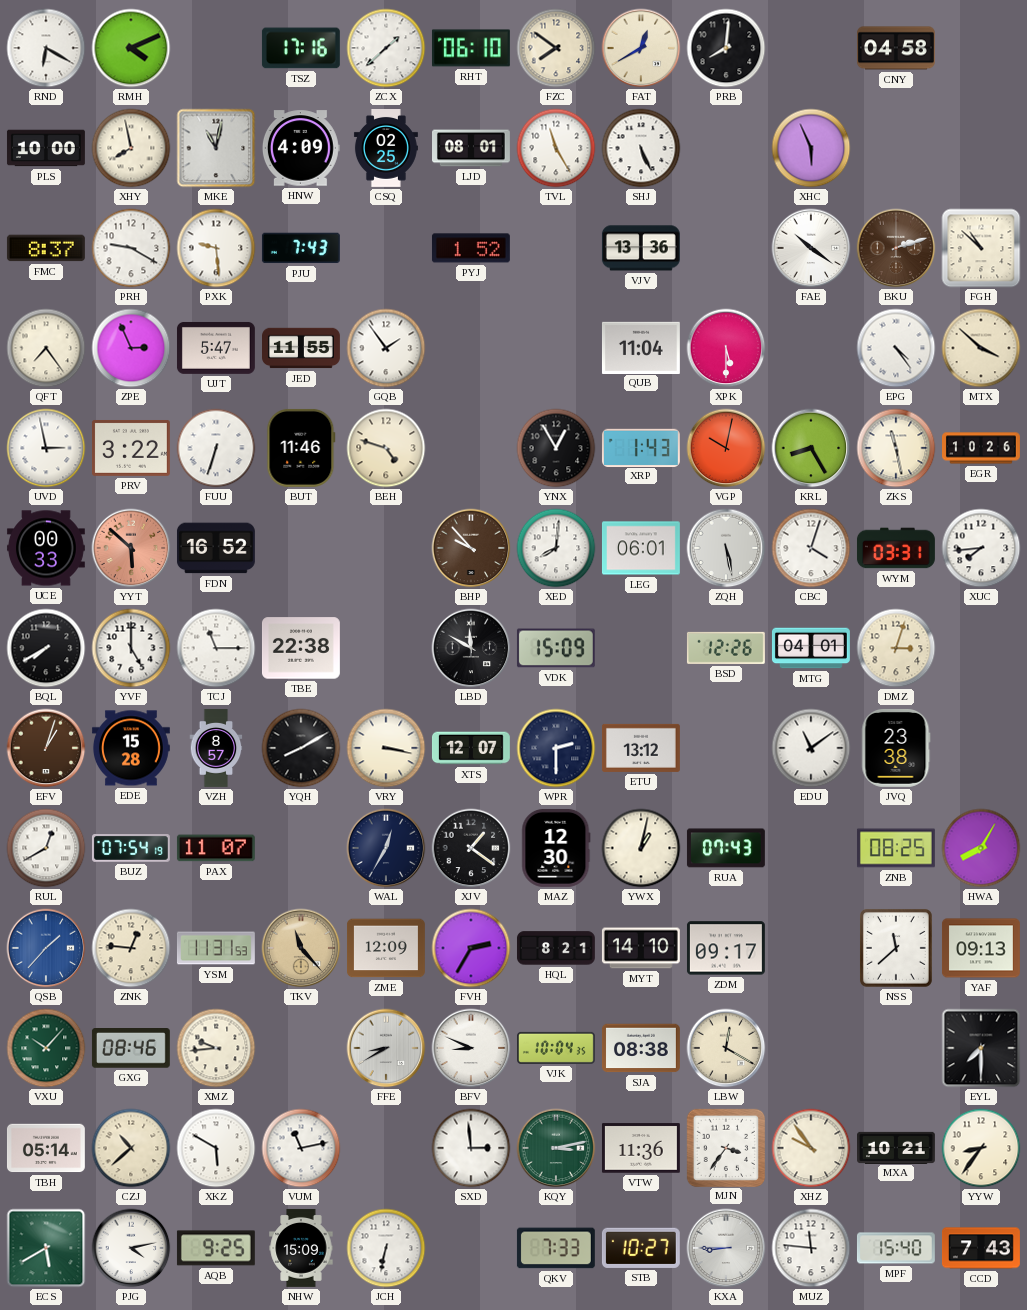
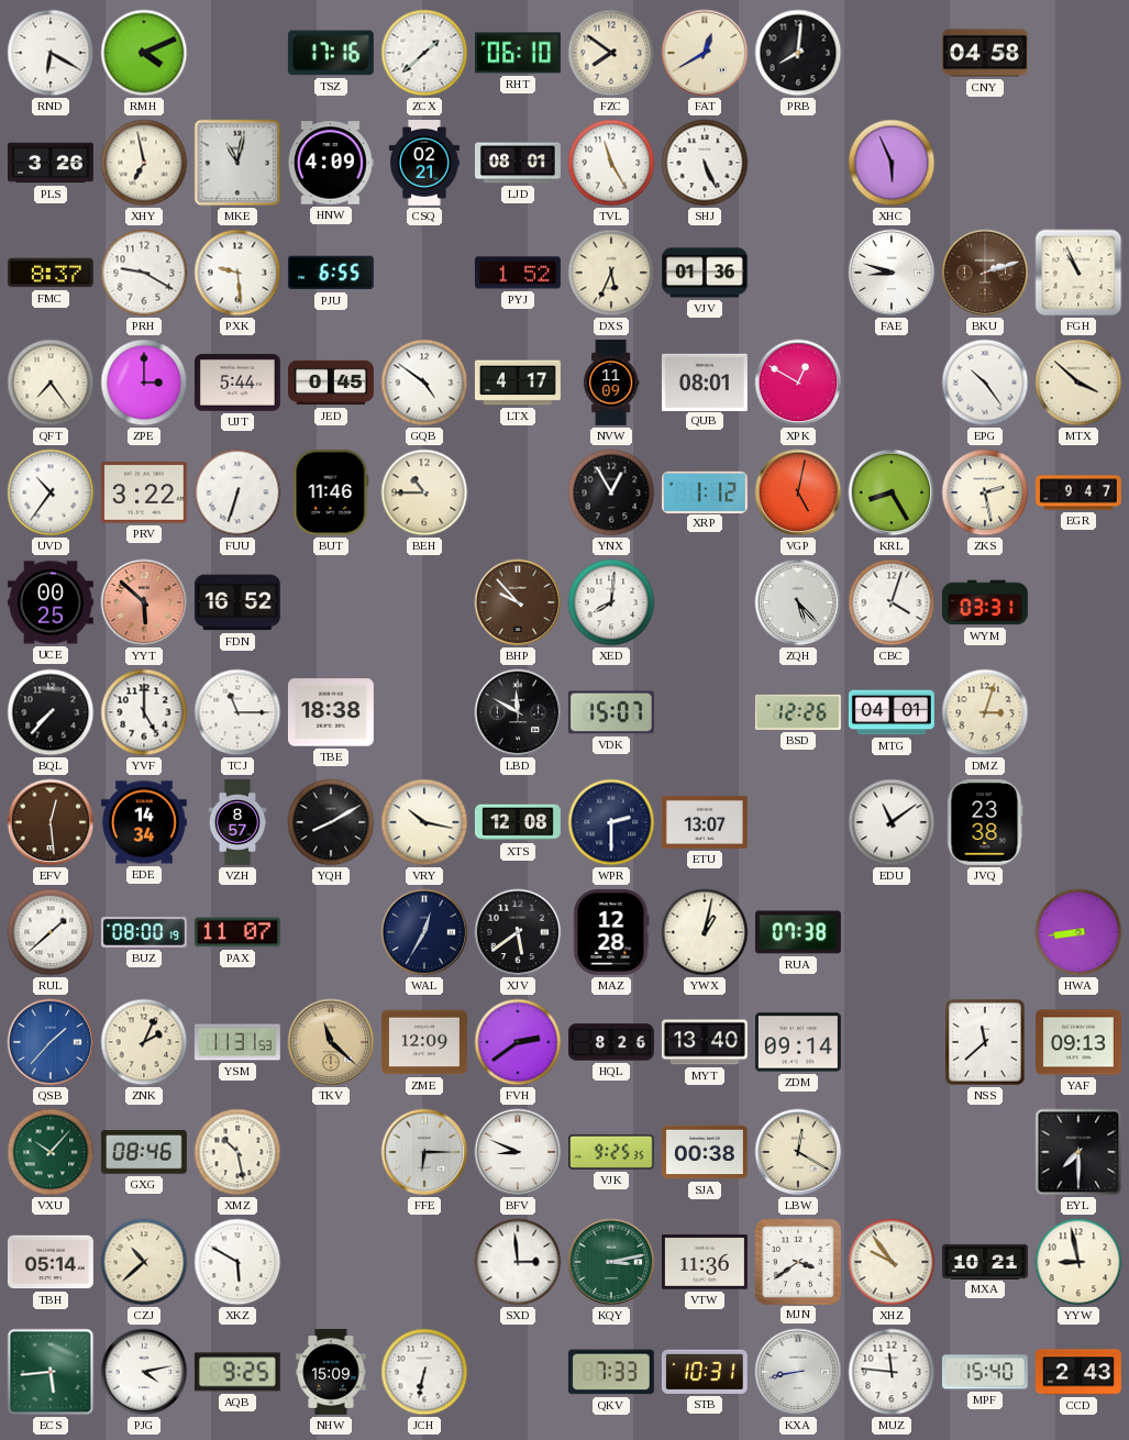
PLS: 10:00 -> 3:26
XHY: 7:58 -> 6:58
CSQ: 02:25 -> 02:21
PJU: 7:43 -> 6:55
DXS: none -> 5:34
VJV: 13:36 -> 01:36
FAE: 10:21 -> 8:48
FGH: 10:52 -> 10:56
ZPE: 2:56 -> 3:00
UJT: 5:47 -> 5:44
JED: 11:55 -> 0:45
GQB: 1:54 -> 4:51
LTX: none -> 4:17
NVW: none -> 11:09
QUB: 11:04 -> 08:01
XPK: 5:30 -> 12:50
EPG: 4:24 -> 10:24
UVD: 2:58 -> 10:36
BEH: 4:48 -> 10:45
XRP: 1:43 -> 1:12
VGP: 10:02 -> 5:02
ZKS: 11:28 -> 2:28
EGR: 10:26 -> 9:47
UCE: 00:33 -> 00:25
LEG: 06:01 -> none
ZQH: 5:28 -> 5:23
XUC: 7:44 -> none
BQL: 7:40 -> 7:37
TBE: 22:38 -> 18:38
VDK: 15:09 -> 15:07
EFV: 1:03 -> 12:29
EDE: 15:28 -> 14:34
VRY: 3:17 -> 10:17
XTS: 12:07 -> 12:08
ETU: 13:12 -> 13:07
RUL: 12:40 -> 1:38
BUZ: 07:54 -> 08:00
XJV: 1:21 -> 5:39
MAZ: 12:30 -> 12:28
RUA: 07:43 -> 07:38
ZNB: 08:25 -> none
HWA: 8:05 -> 8:44
ZNK: 12:46 -> 2:04
TKV: 11:23 -> 11:22
FVH: 2:35 -> 2:39
HQL: 8:21 -> 8:26
MYT: 14:10 -> 13:40
ZDM: 09:17 -> 09:14
XMZ: 9:44 -> 10:28
FFE: 8:40 -> 6:15
VJK: 10:04 -> 9:25
SJA: 08:38 -> 00:38
VUM: 11:13 -> none
MJN: 3:36 -> 3:39
YYW: 8:36 -> 8:58
ECS: 5:40 -> 5:44
STB: 10:27 -> 10:31
KXA: 8:45 -> 8:43
CCD: 7:43 -> 2:43
